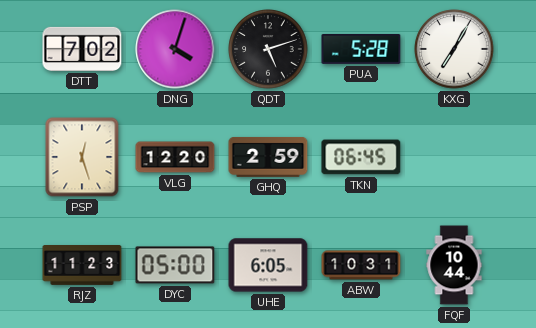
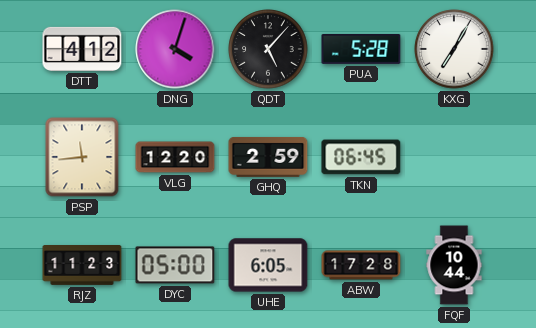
DTT: 7:02 -> 4:12
QDT: 5:12 -> 5:07
PSP: 12:27 -> 11:44
ABW: 10:31 -> 17:28
